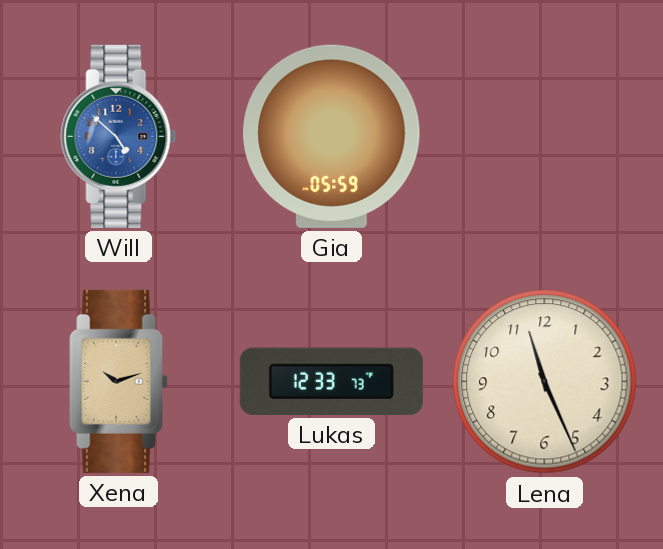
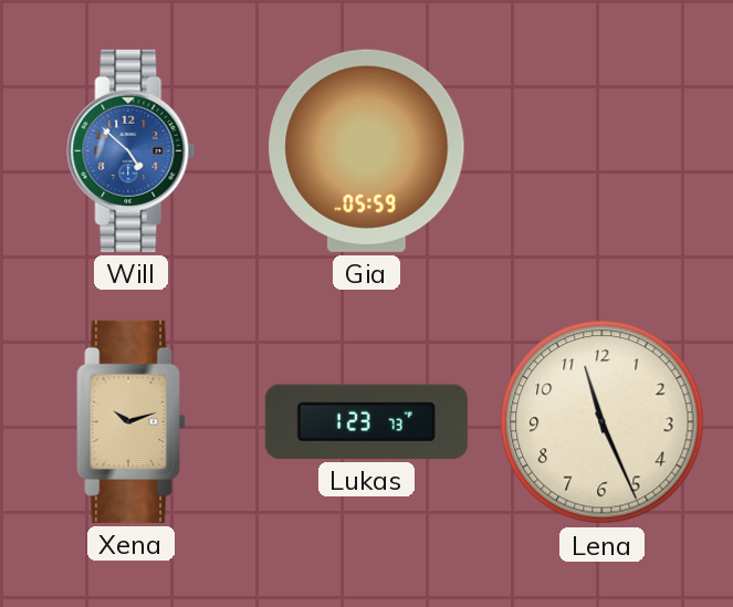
Lukas: 12:33 -> 1:23
